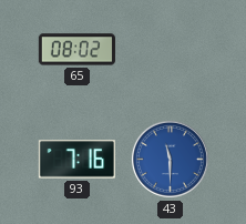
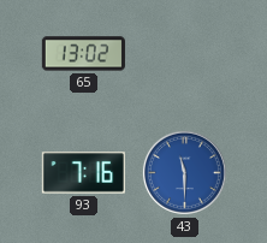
65: 08:02 -> 13:02
